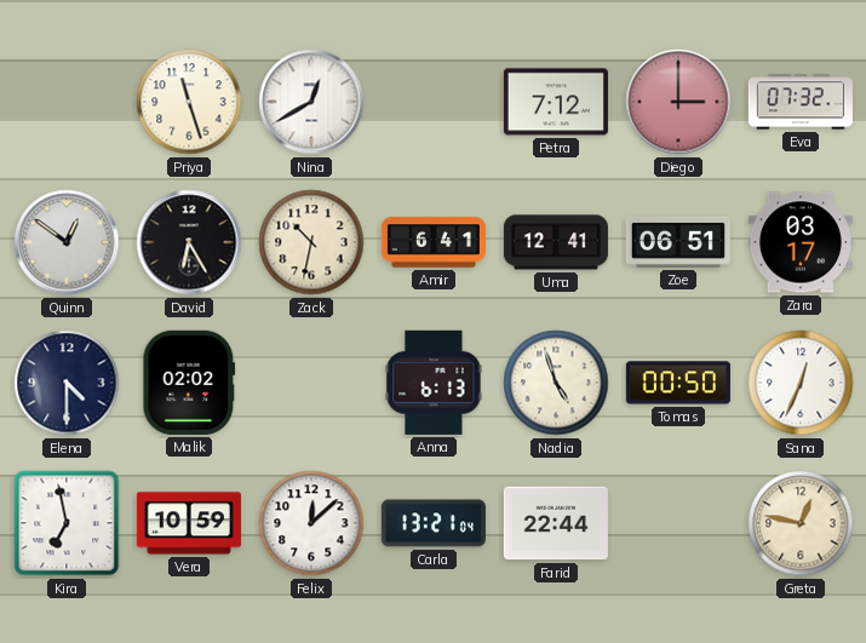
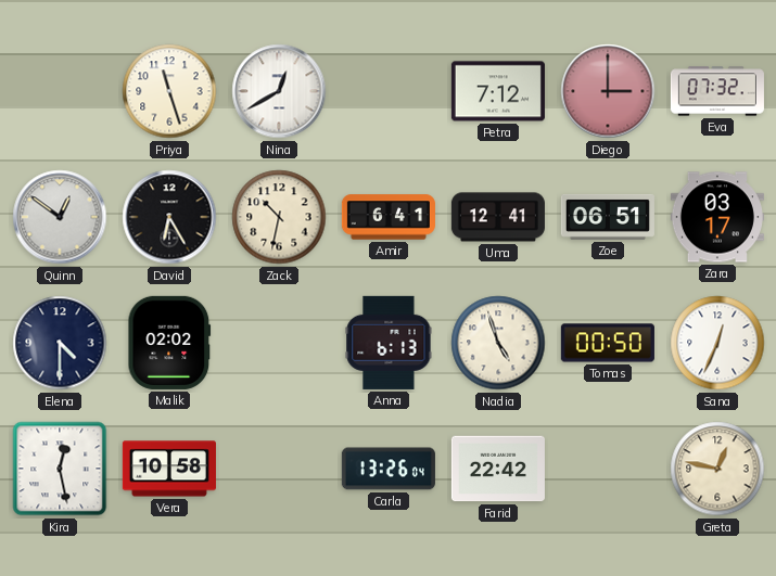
Kira: 6:58 -> 12:28
Vera: 10:59 -> 10:58
Felix: 12:08 -> none
Carla: 13:21 -> 13:26
Farid: 22:44 -> 22:42
